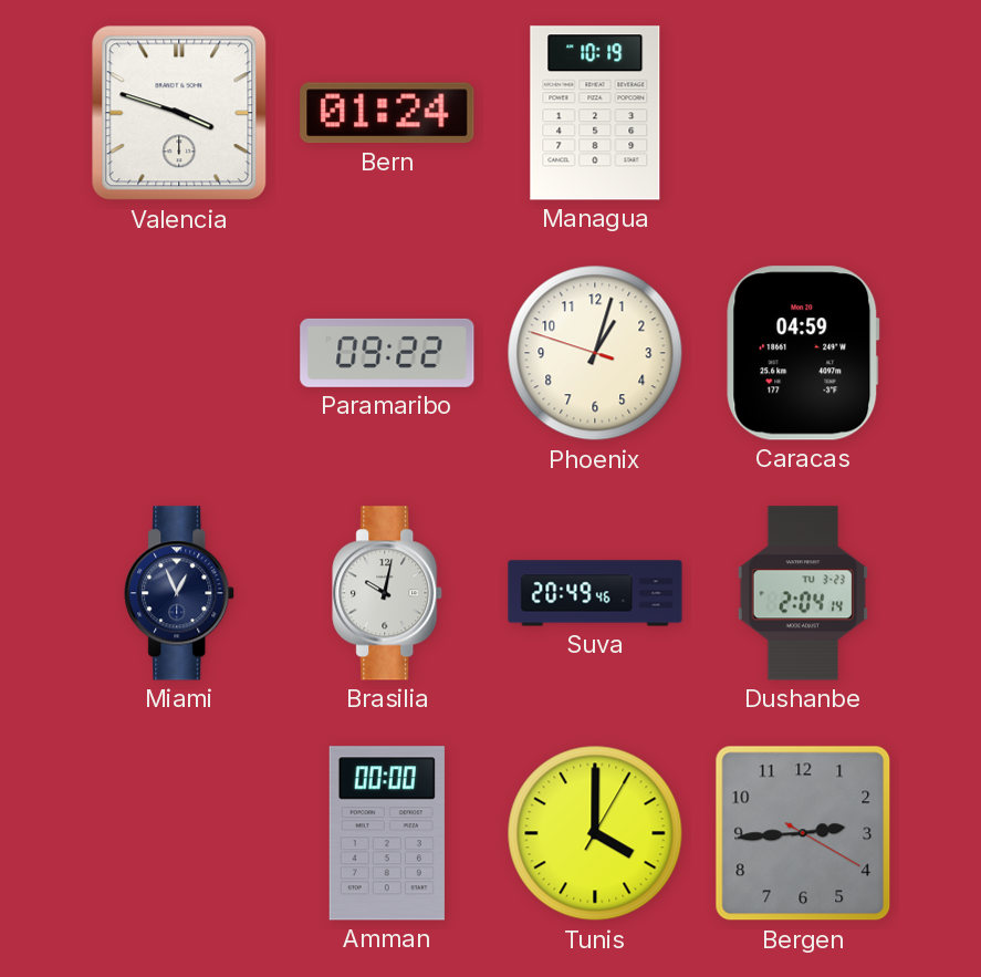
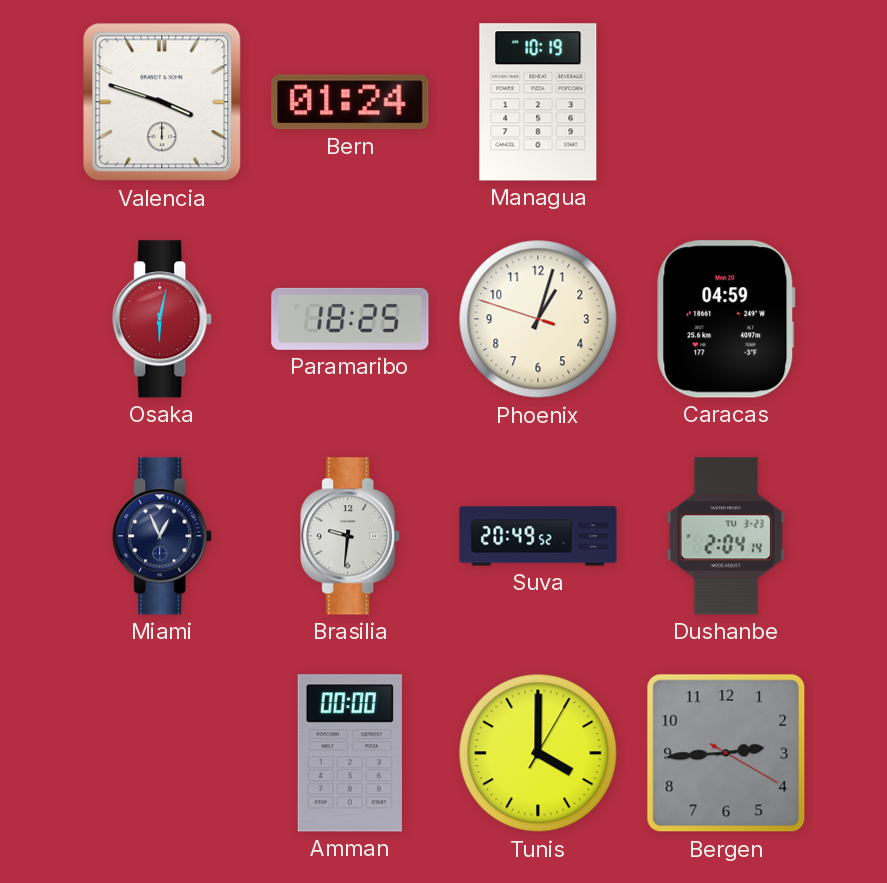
Osaka: none -> 6:02
Paramaribo: 09:22 -> 18:25
Brasilia: 10:02 -> 9:31
Suva: 20:49:46 -> 20:49:52
